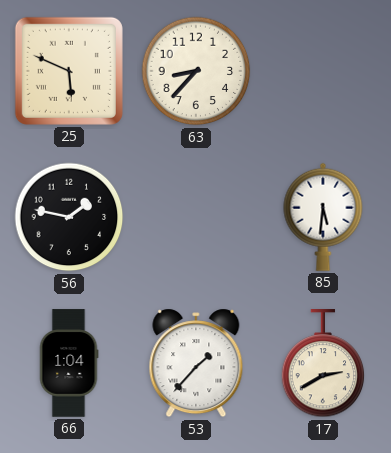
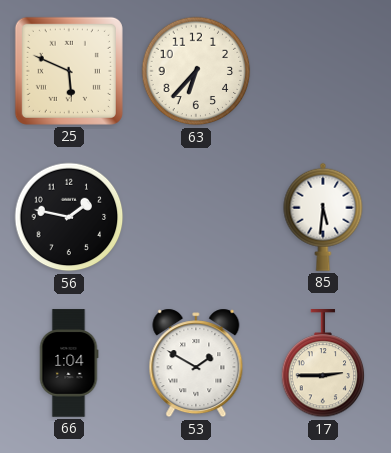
63: 8:37 -> 6:37
53: 1:37 -> 1:50
17: 2:40 -> 2:45
